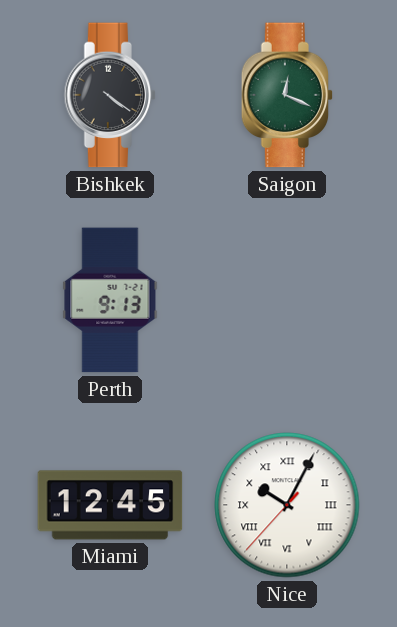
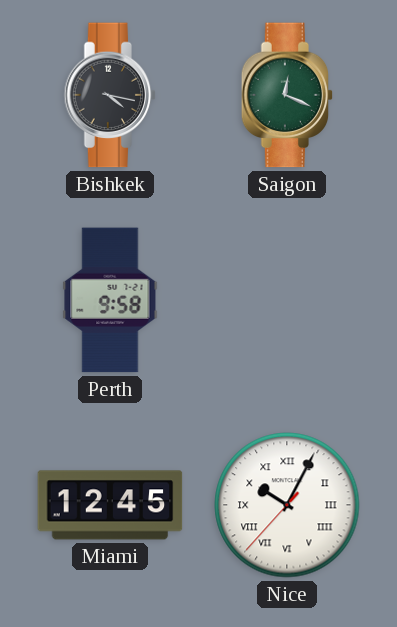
Bishkek: 4:21 -> 4:17
Perth: 9:13 -> 9:58
